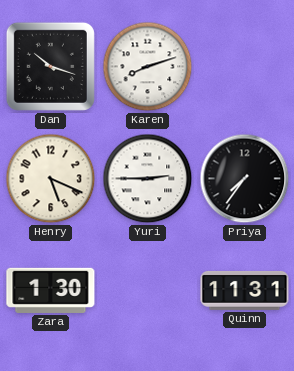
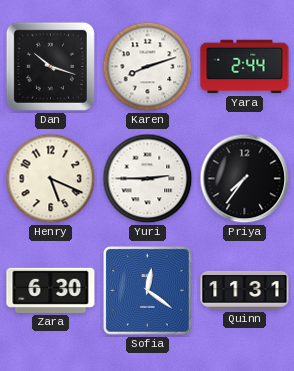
Yara: none -> 2:44
Zara: 1:30 -> 6:30
Sofia: none -> 12:21
